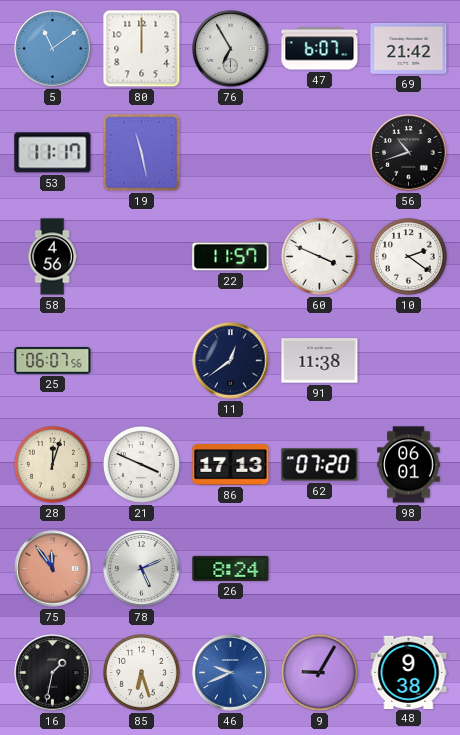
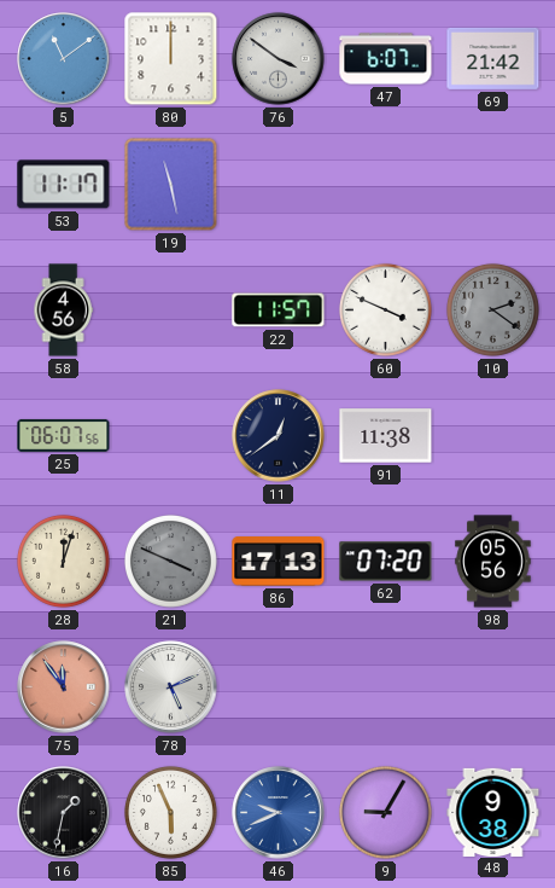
76: 6:55 -> 3:51
56: 10:42 -> none
10 dial: white -> grey
21 dial: white -> grey
98: 06:01 -> 05:56
26: 8:24 -> none
85: 6:27 -> 5:56
